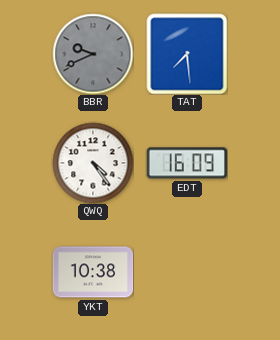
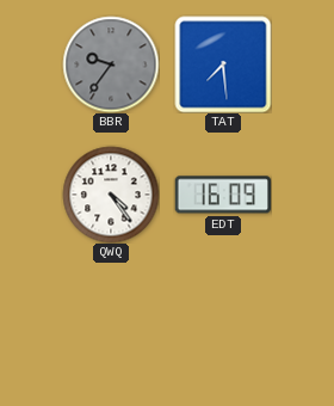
BBR: 9:41 -> 9:36
YKT: 10:38 -> none
